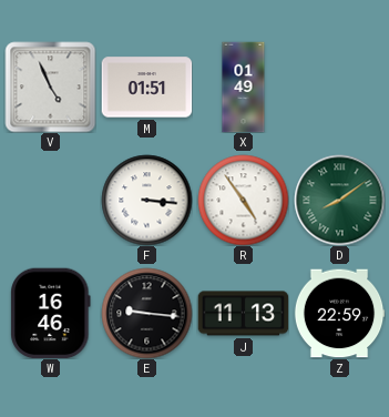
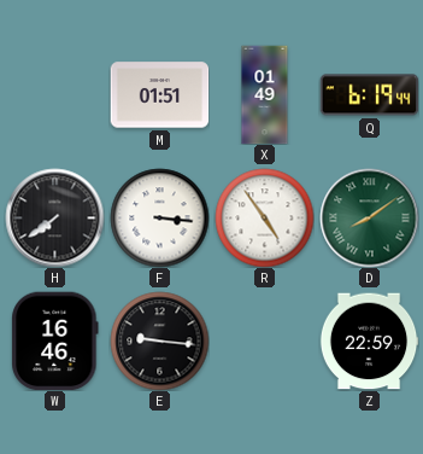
V: 4:56 -> none
Q: none -> 6:19
H: none -> 7:39
J: 11:13 -> none
